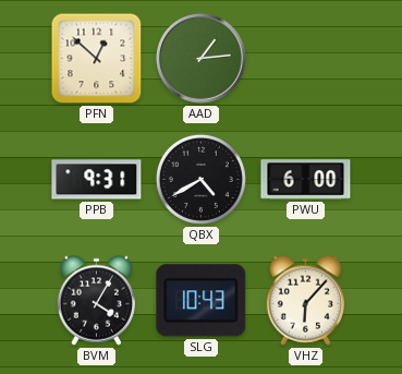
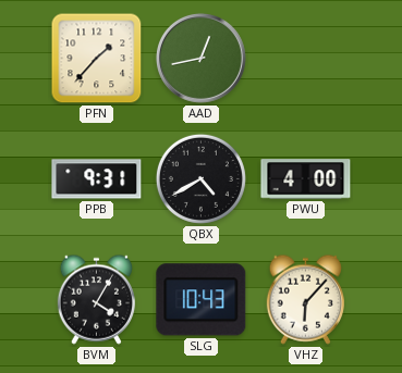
PFN: 12:52 -> 1:37
AAD: 1:14 -> 12:43
PWU: 6:00 -> 4:00
